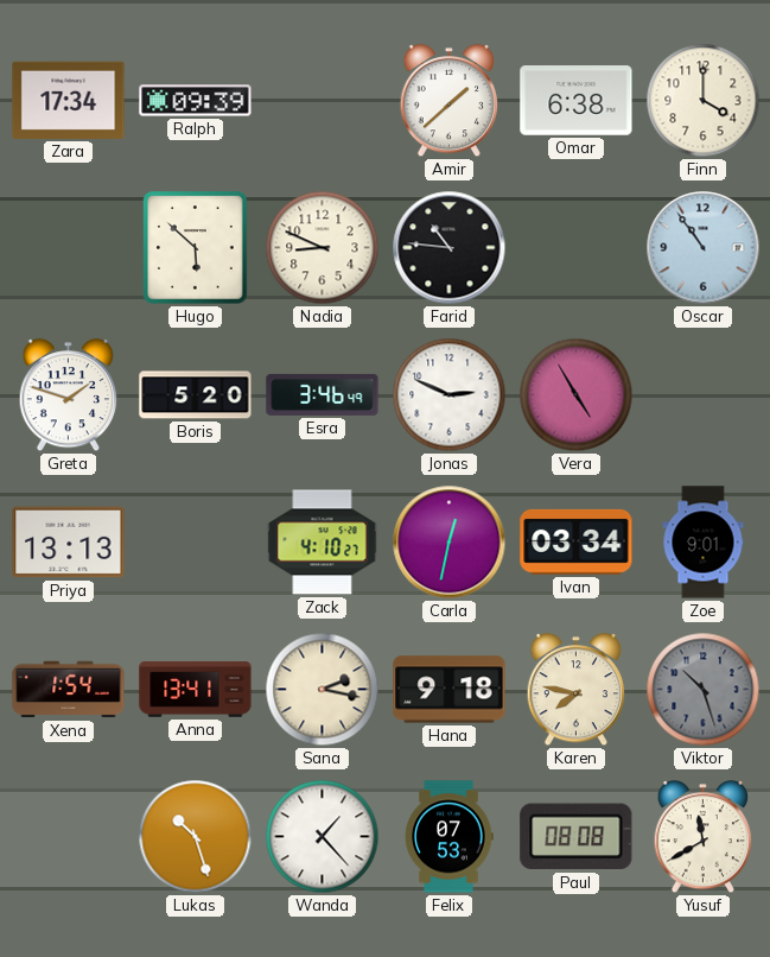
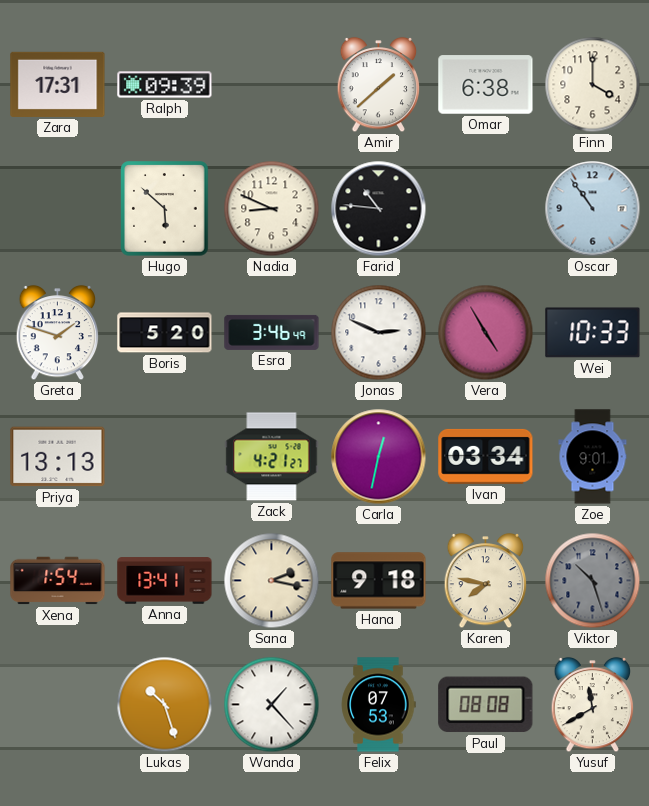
Zara: 17:34 -> 17:31
Wei: none -> 10:33
Zack: 4:10 -> 4:21
